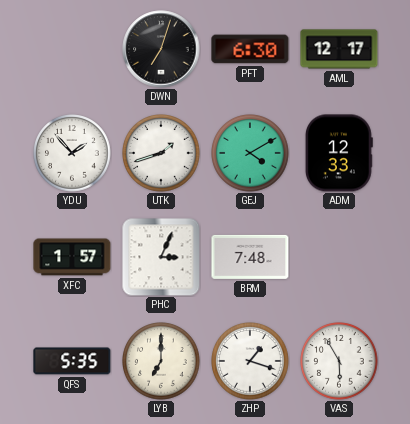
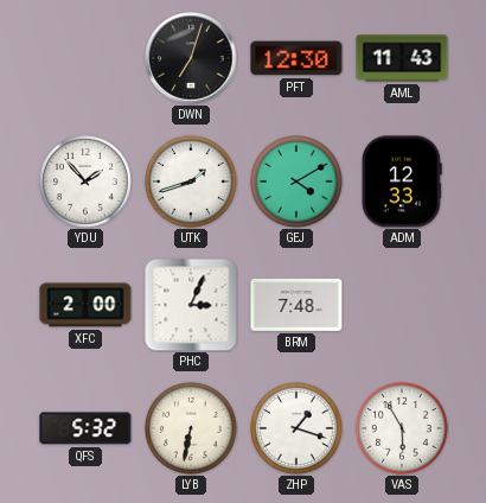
PFT: 6:30 -> 12:30
AML: 12:17 -> 11:43
XFC: 1:57 -> 2:00
QFS: 5:35 -> 5:32
LYB: 7:00 -> 6:32
